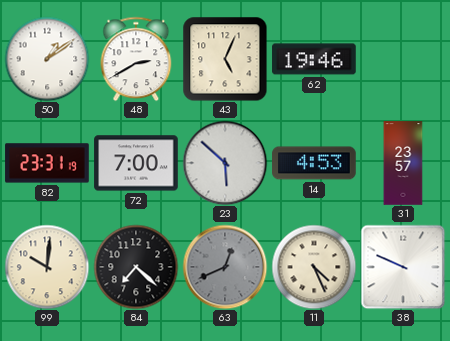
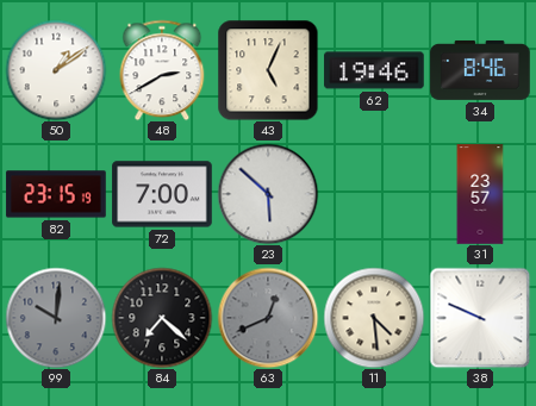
34: none -> 8:46
82: 23:31 -> 23:15
14: 4:53 -> none
99 dial: cream -> grey
11: 4:26 -> 4:29
